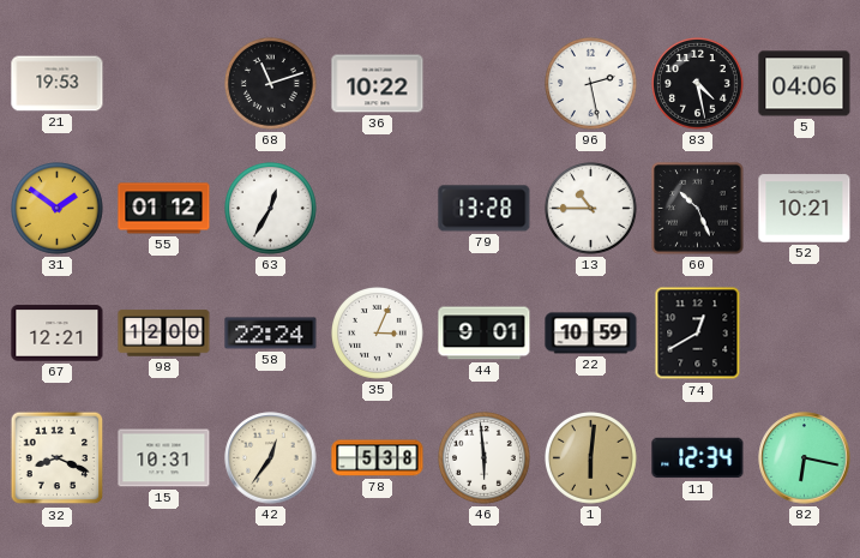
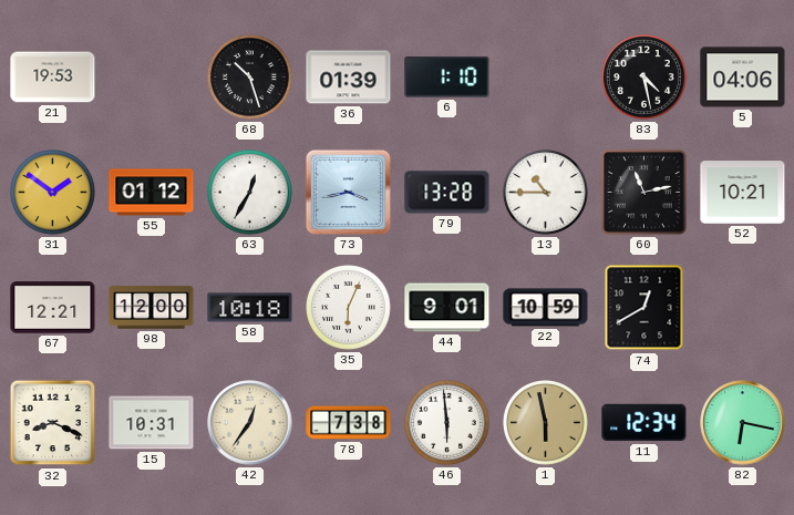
68: 11:12 -> 10:27
36: 10:22 -> 01:39
6: none -> 1:10
96: 2:28 -> none
73: none -> 3:43
60: 10:26 -> 11:13
58: 22:24 -> 10:18
35: 3:04 -> 6:04
78: 5:38 -> 7:38
1: 6:01 -> 5:58
